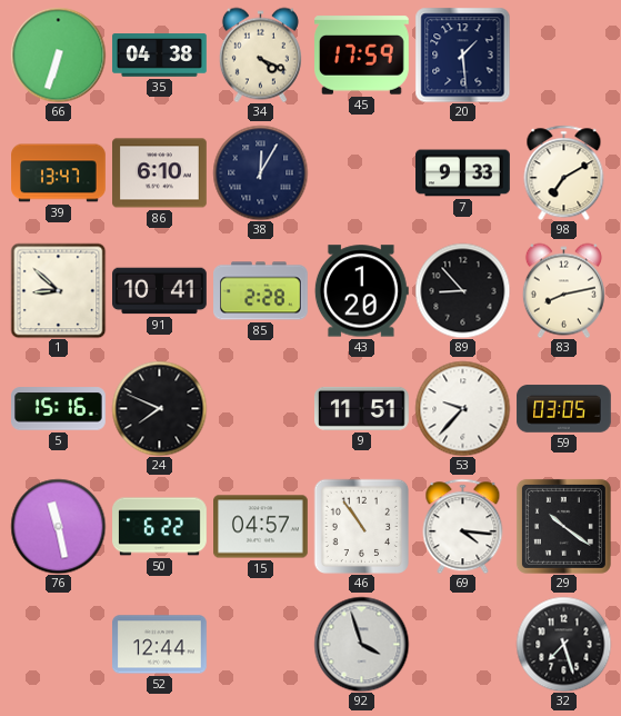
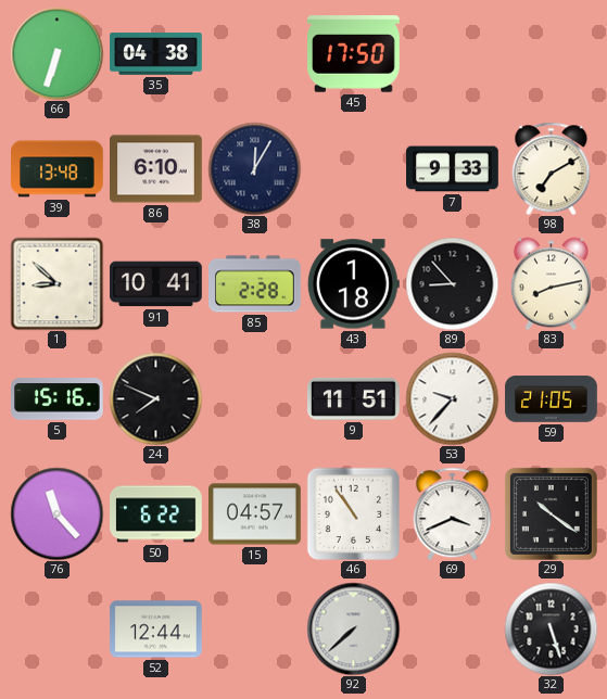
34: 4:19 -> none
45: 17:59 -> 17:50
20: 1:29 -> none
39: 13:47 -> 13:48
43: 1:20 -> 1:18
59: 03:05 -> 21:05
76: 11:28 -> 11:23
69: 4:16 -> 3:41
92: 3:57 -> 7:38
32: 7:27 -> 5:27
